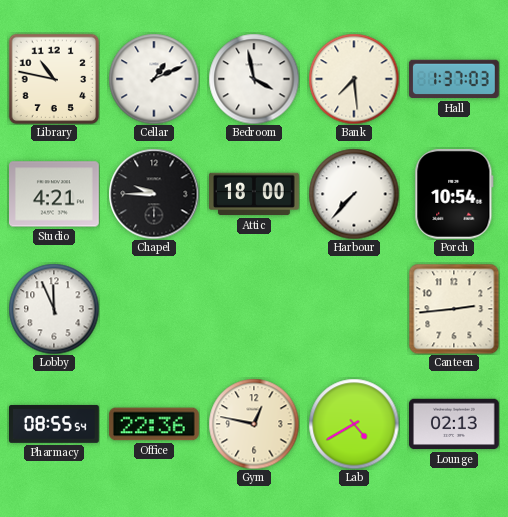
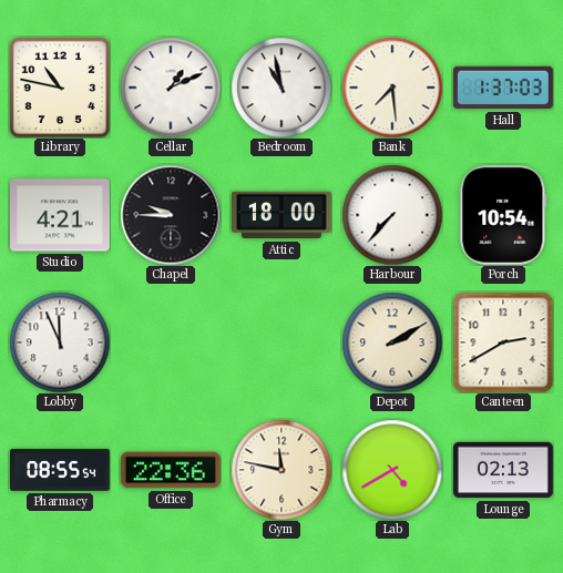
Bedroom: 3:58 -> 10:58
Depot: none -> 2:10
Canteen: 2:44 -> 2:40
Gym: 12:47 -> 11:47
